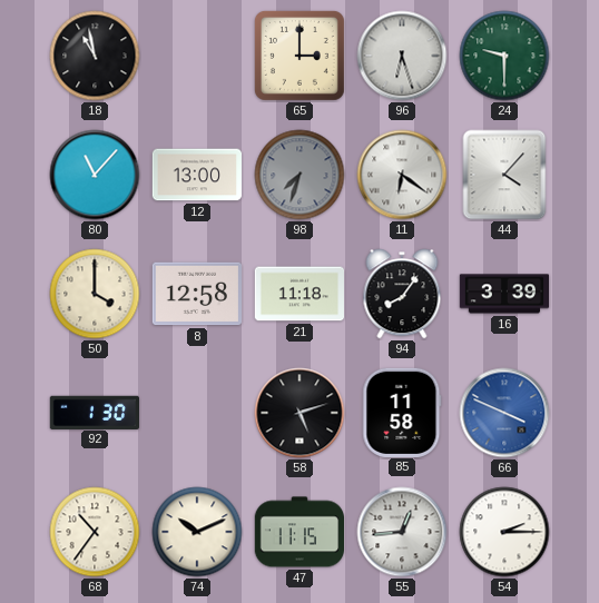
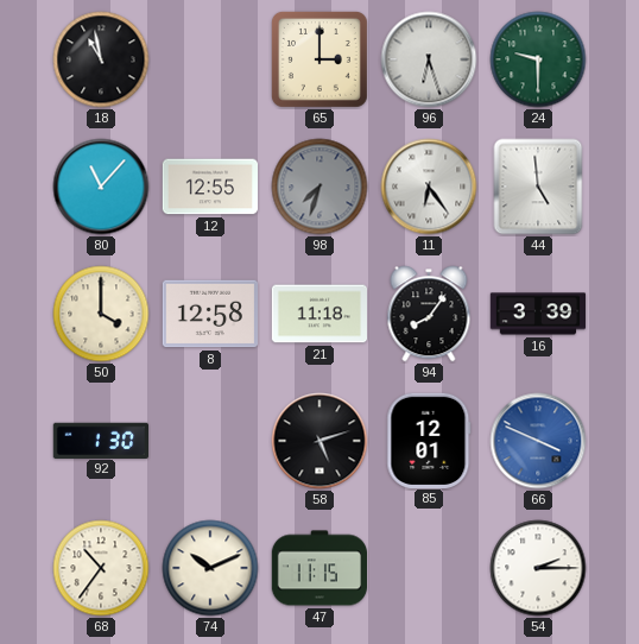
12: 13:00 -> 12:55
11: 6:21 -> 6:24
44: 4:07 -> 4:59
85: 11:58 -> 12:01
55: 12:44 -> none
